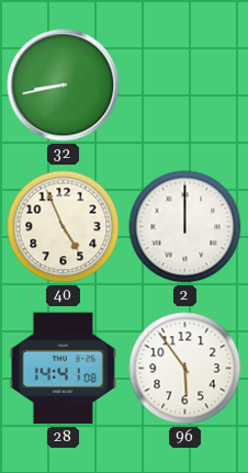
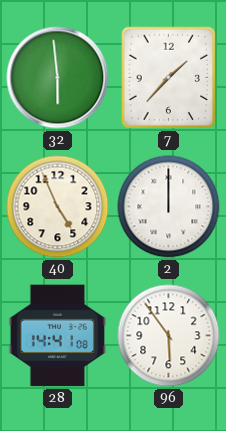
32: 8:43 -> 5:59
7: none -> 1:37
